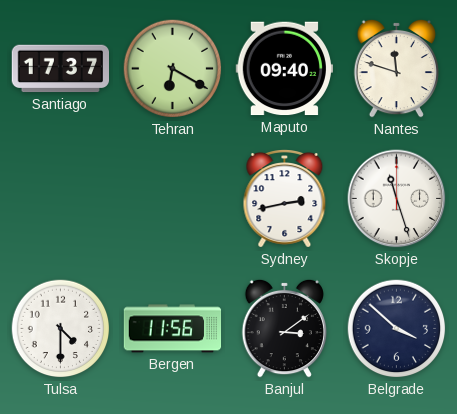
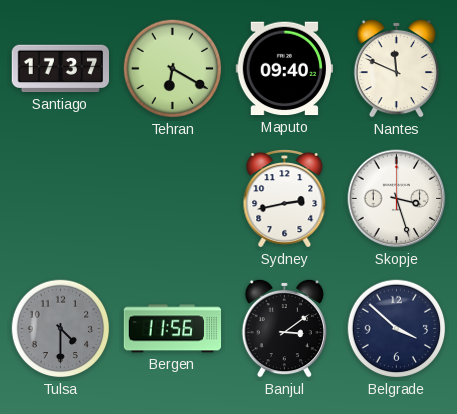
Nantes: 11:48 -> 11:49
Skopje: 11:27 -> 3:27
Tulsa dial: white -> grey
